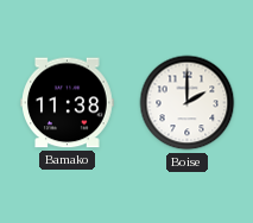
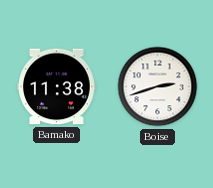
Boise: 2:00 -> 2:42
